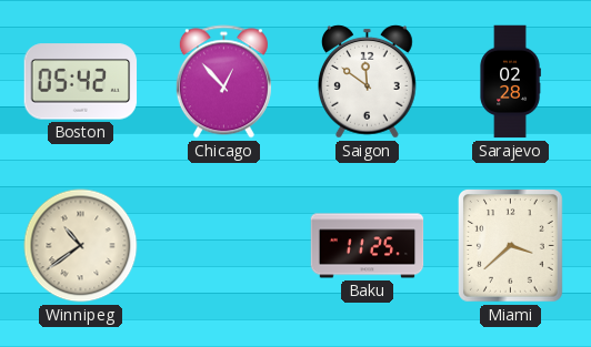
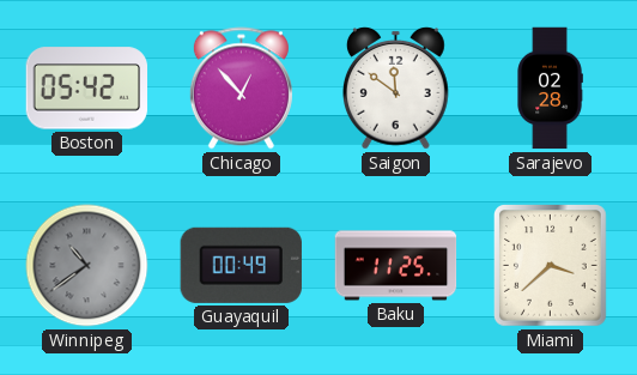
Winnipeg dial: cream -> grey
Guayaquil: none -> 00:49
